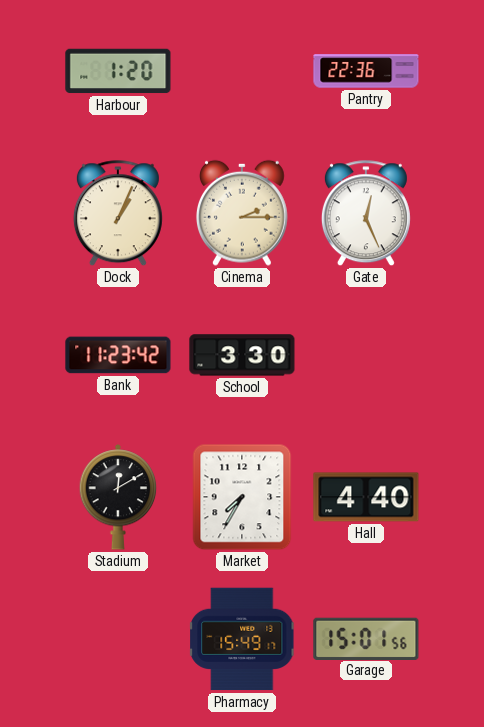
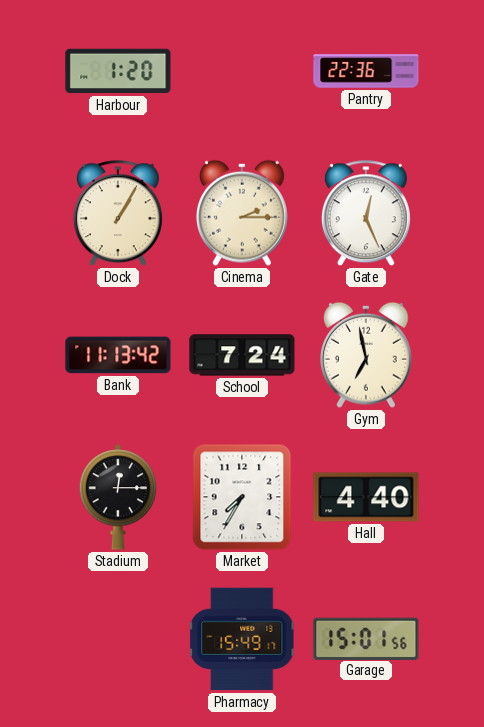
Dock: 1:04 -> 1:05
Bank: 11:23 -> 11:13
School: 3:30 -> 7:24
Gym: none -> 6:58
Stadium: 12:10 -> 12:15
